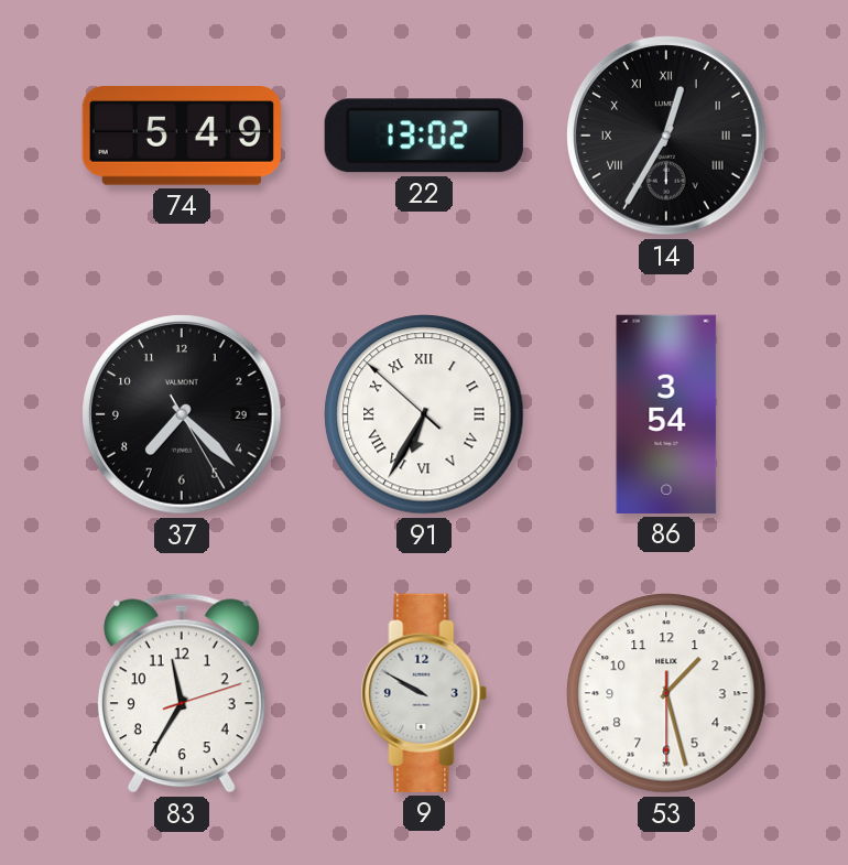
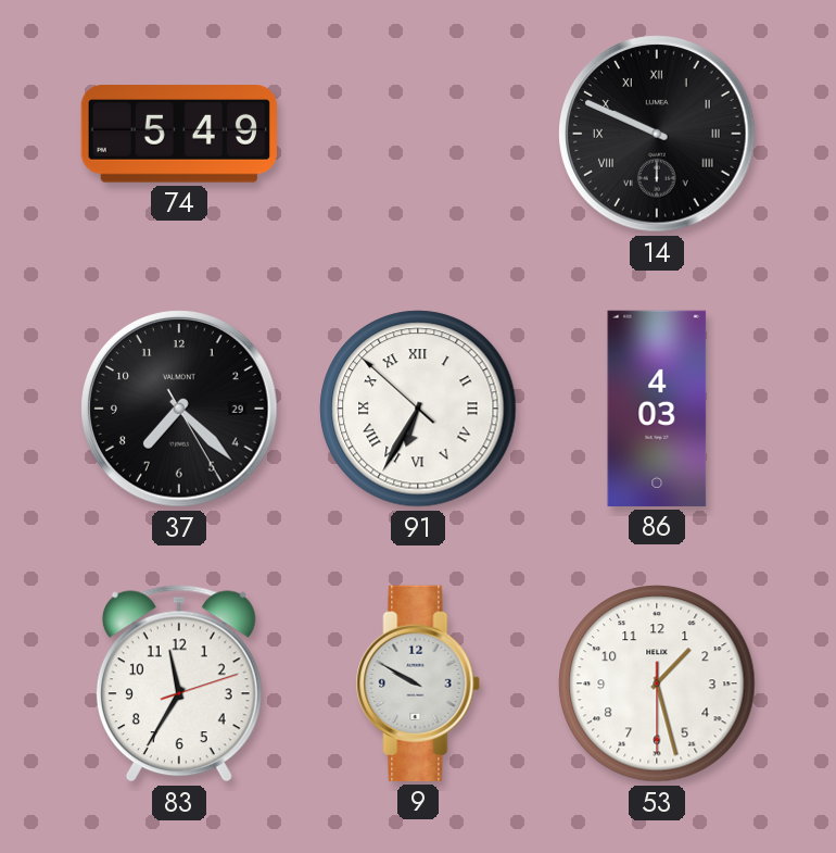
22: 13:02 -> none
14: 12:35 -> 9:49
86: 3:54 -> 4:03
